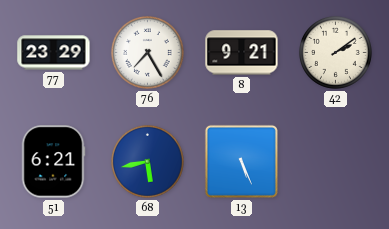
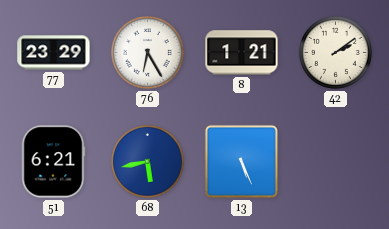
76: 7:25 -> 6:25
8: 9:21 -> 1:21
